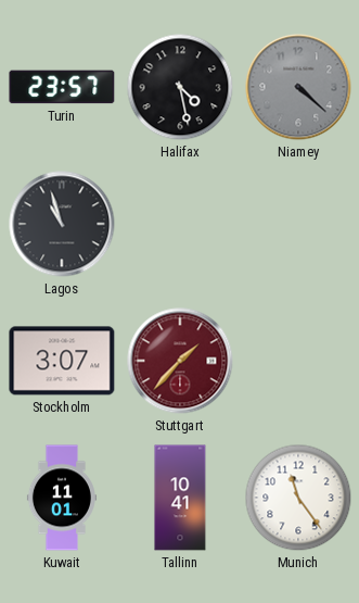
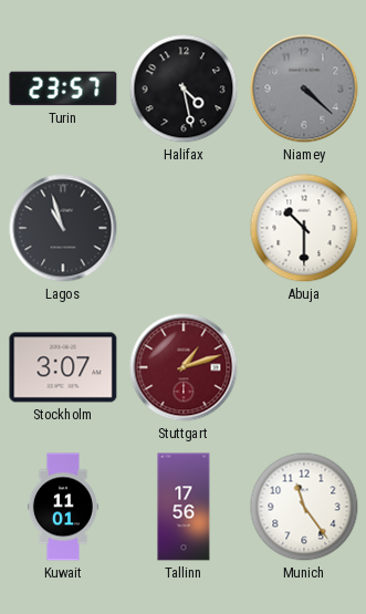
Abuja: none -> 10:30
Stuttgart: 1:37 -> 1:12
Tallinn: 10:41 -> 17:56
